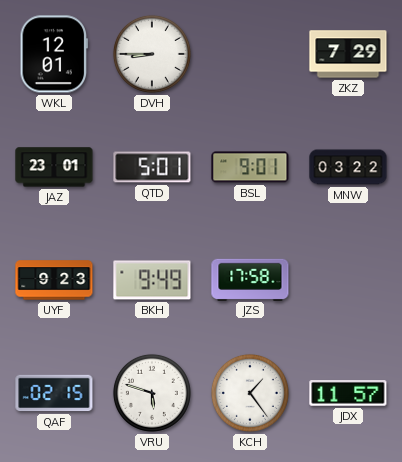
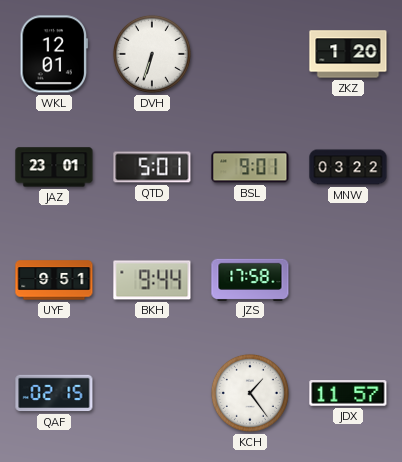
DVH: 8:45 -> 6:33
ZKZ: 7:29 -> 1:20
UYF: 9:23 -> 9:51
BKH: 9:49 -> 9:44
VRU: 5:48 -> none
